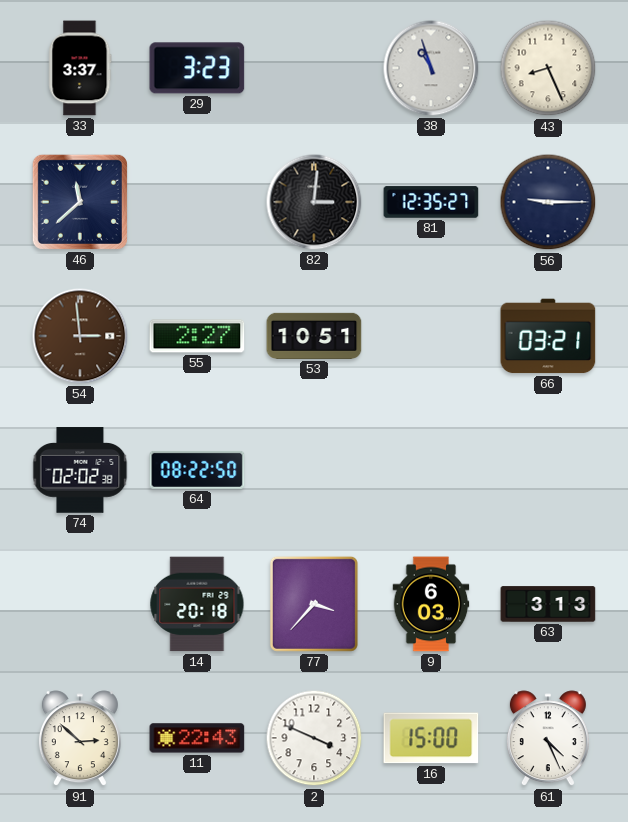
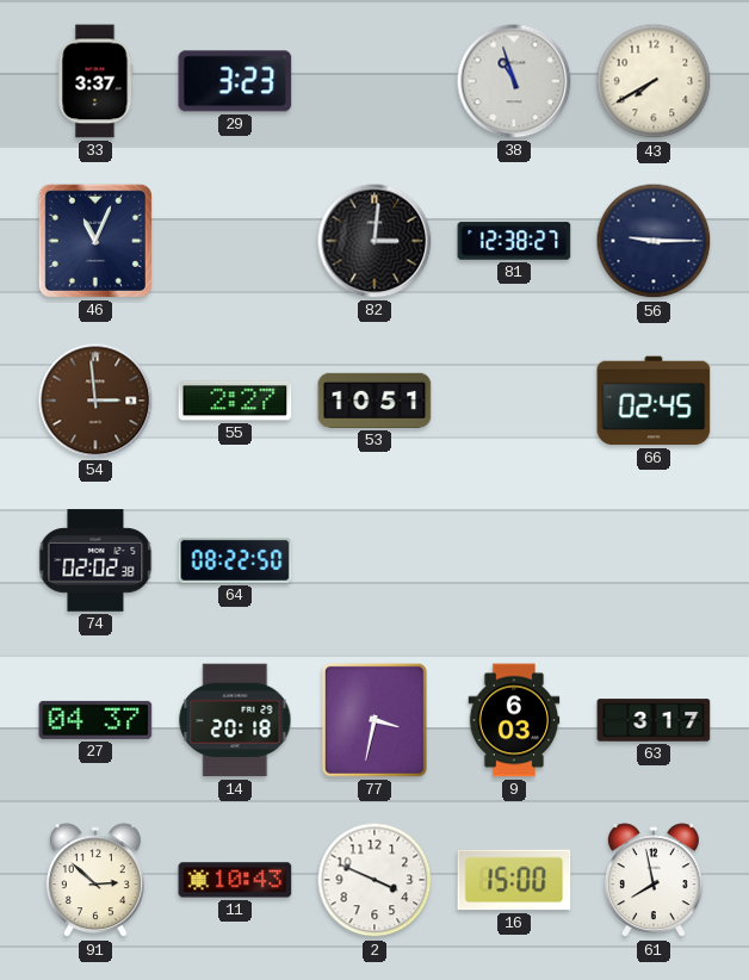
43: 8:26 -> 7:40
46: 11:38 -> 11:04
81: 12:35 -> 12:38
66: 03:21 -> 02:45
27: none -> 04:37
77: 3:37 -> 3:32
63: 3:13 -> 3:17
11: 22:43 -> 10:43
61: 4:26 -> 7:58
